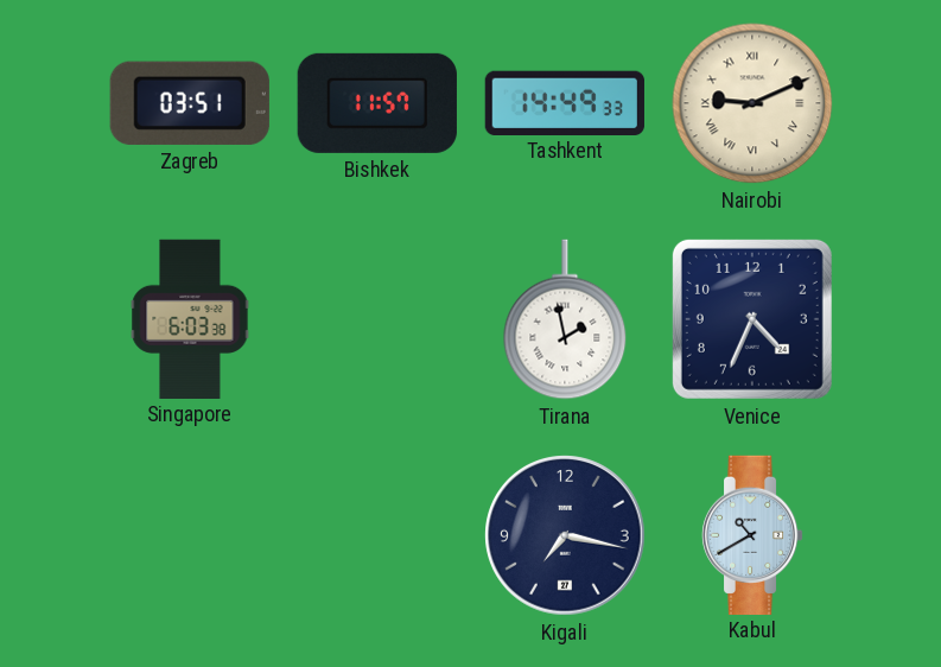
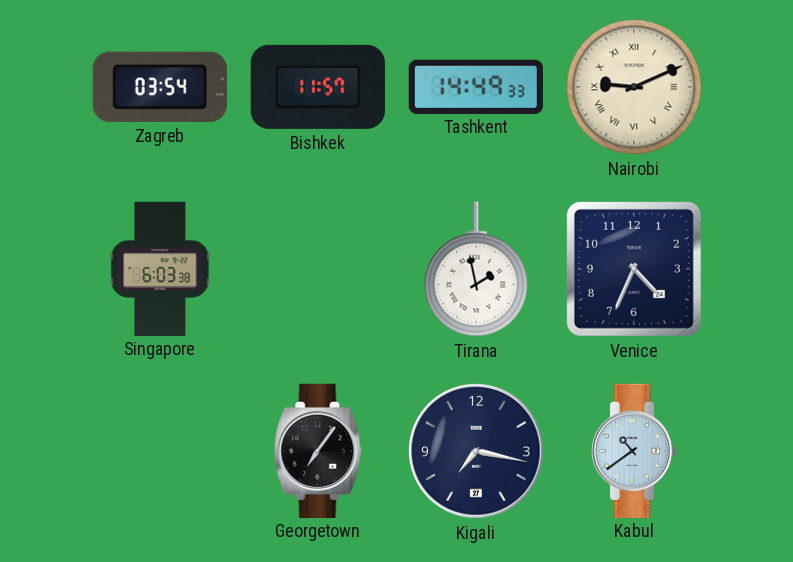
Zagreb: 03:51 -> 03:54
Georgetown: none -> 7:06
Kabul: 10:40 -> 10:39
